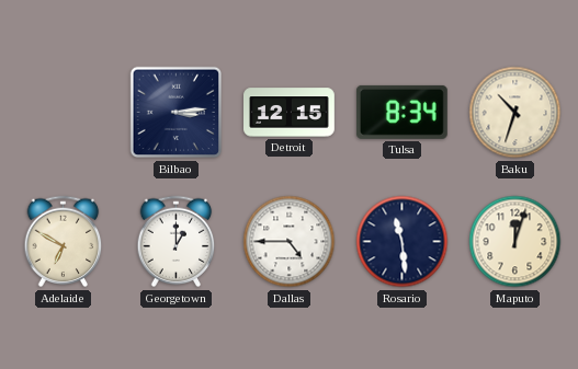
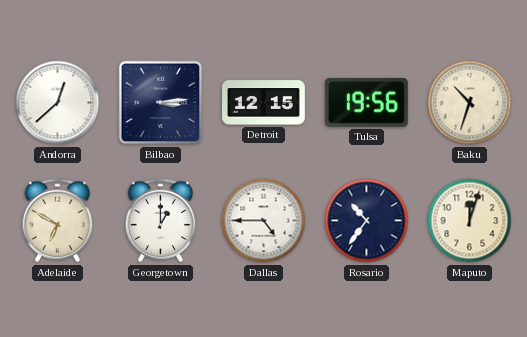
Andorra: none -> 12:38
Tulsa: 8:34 -> 19:56
Rosario: 11:29 -> 10:36
